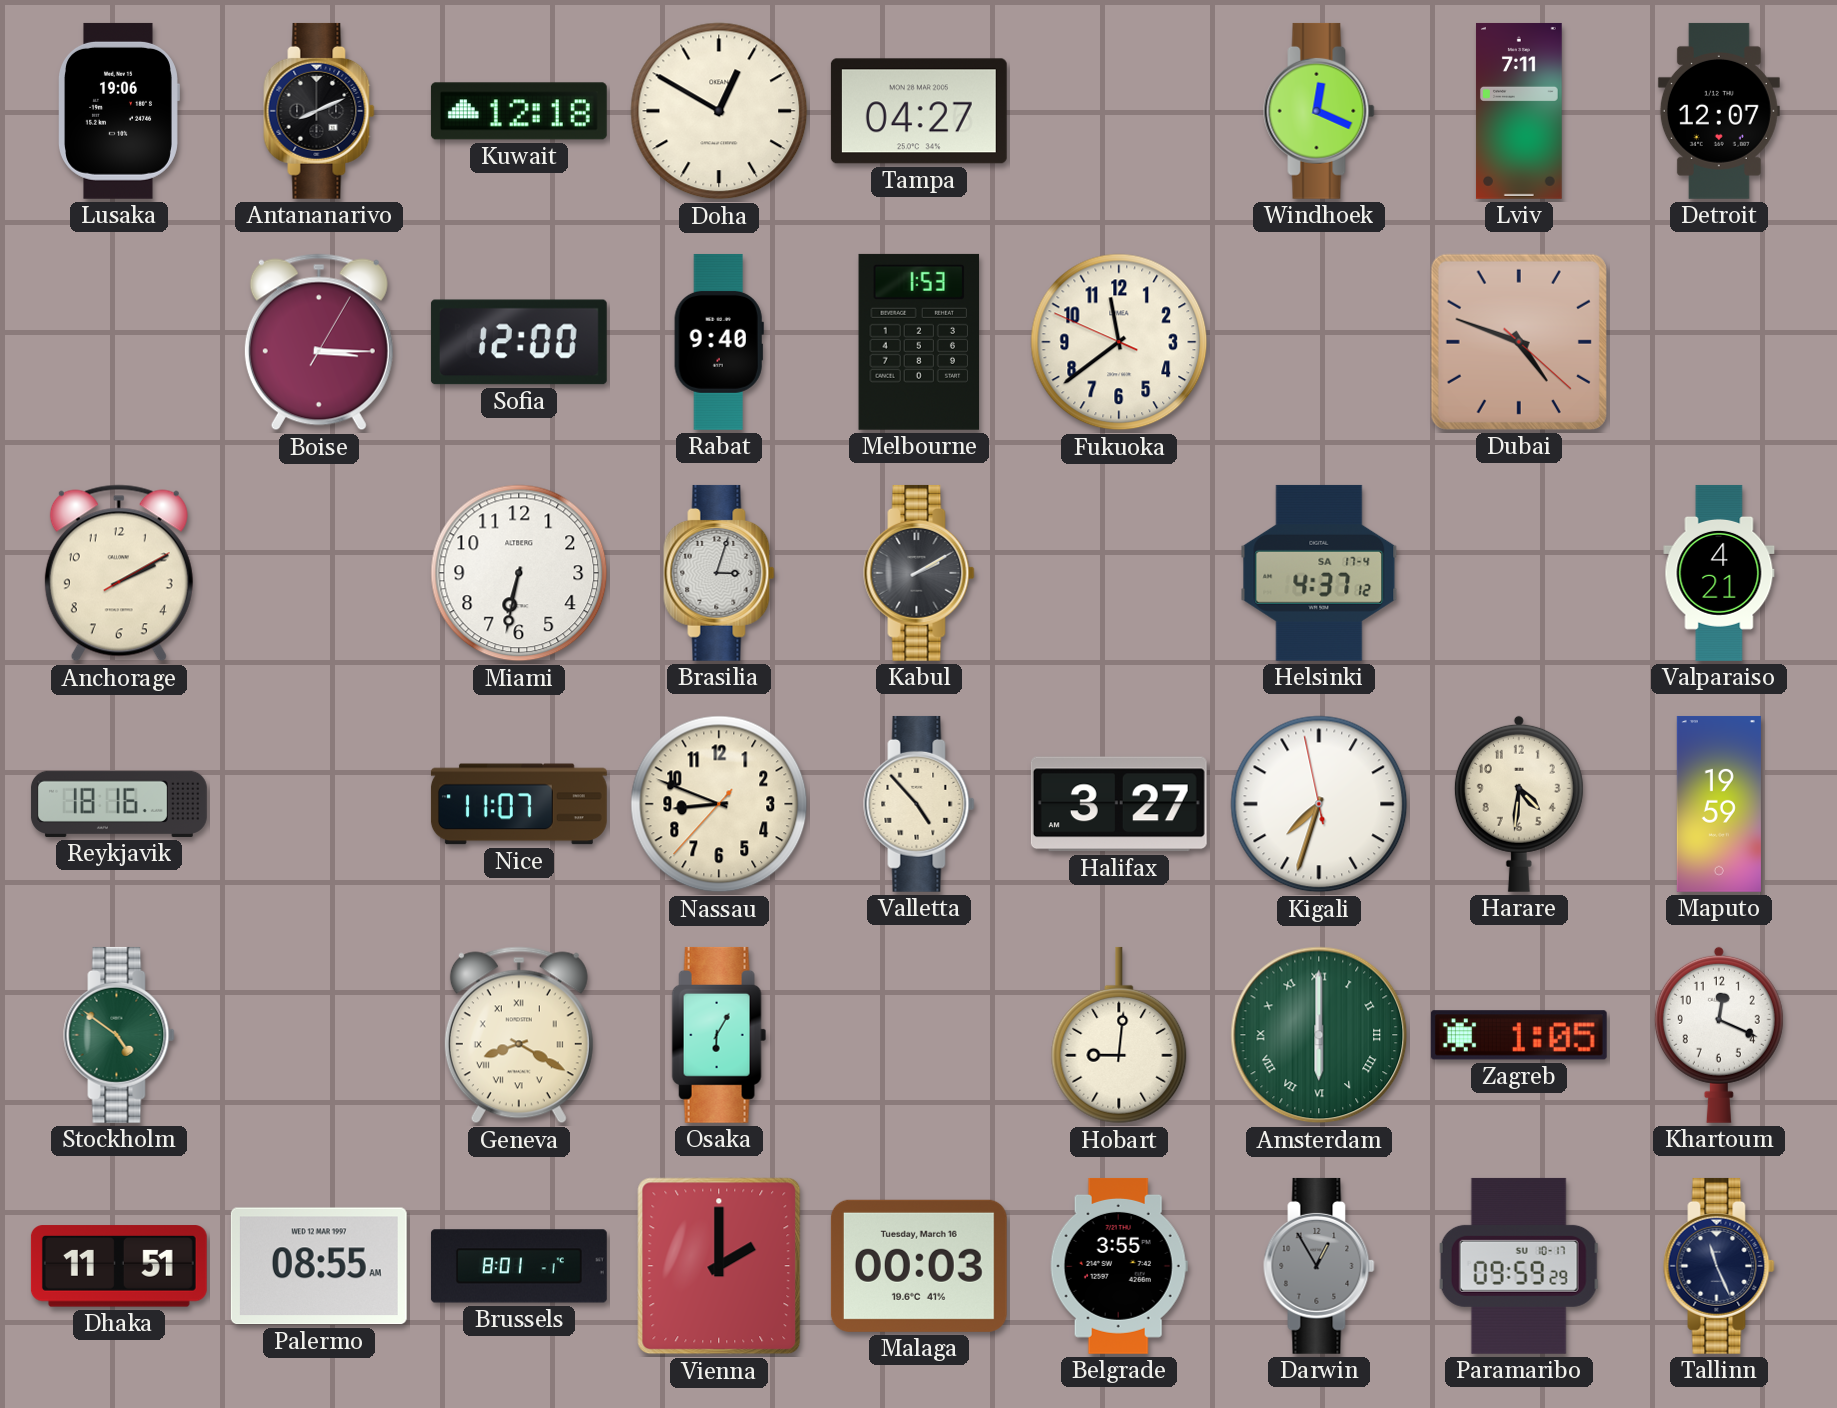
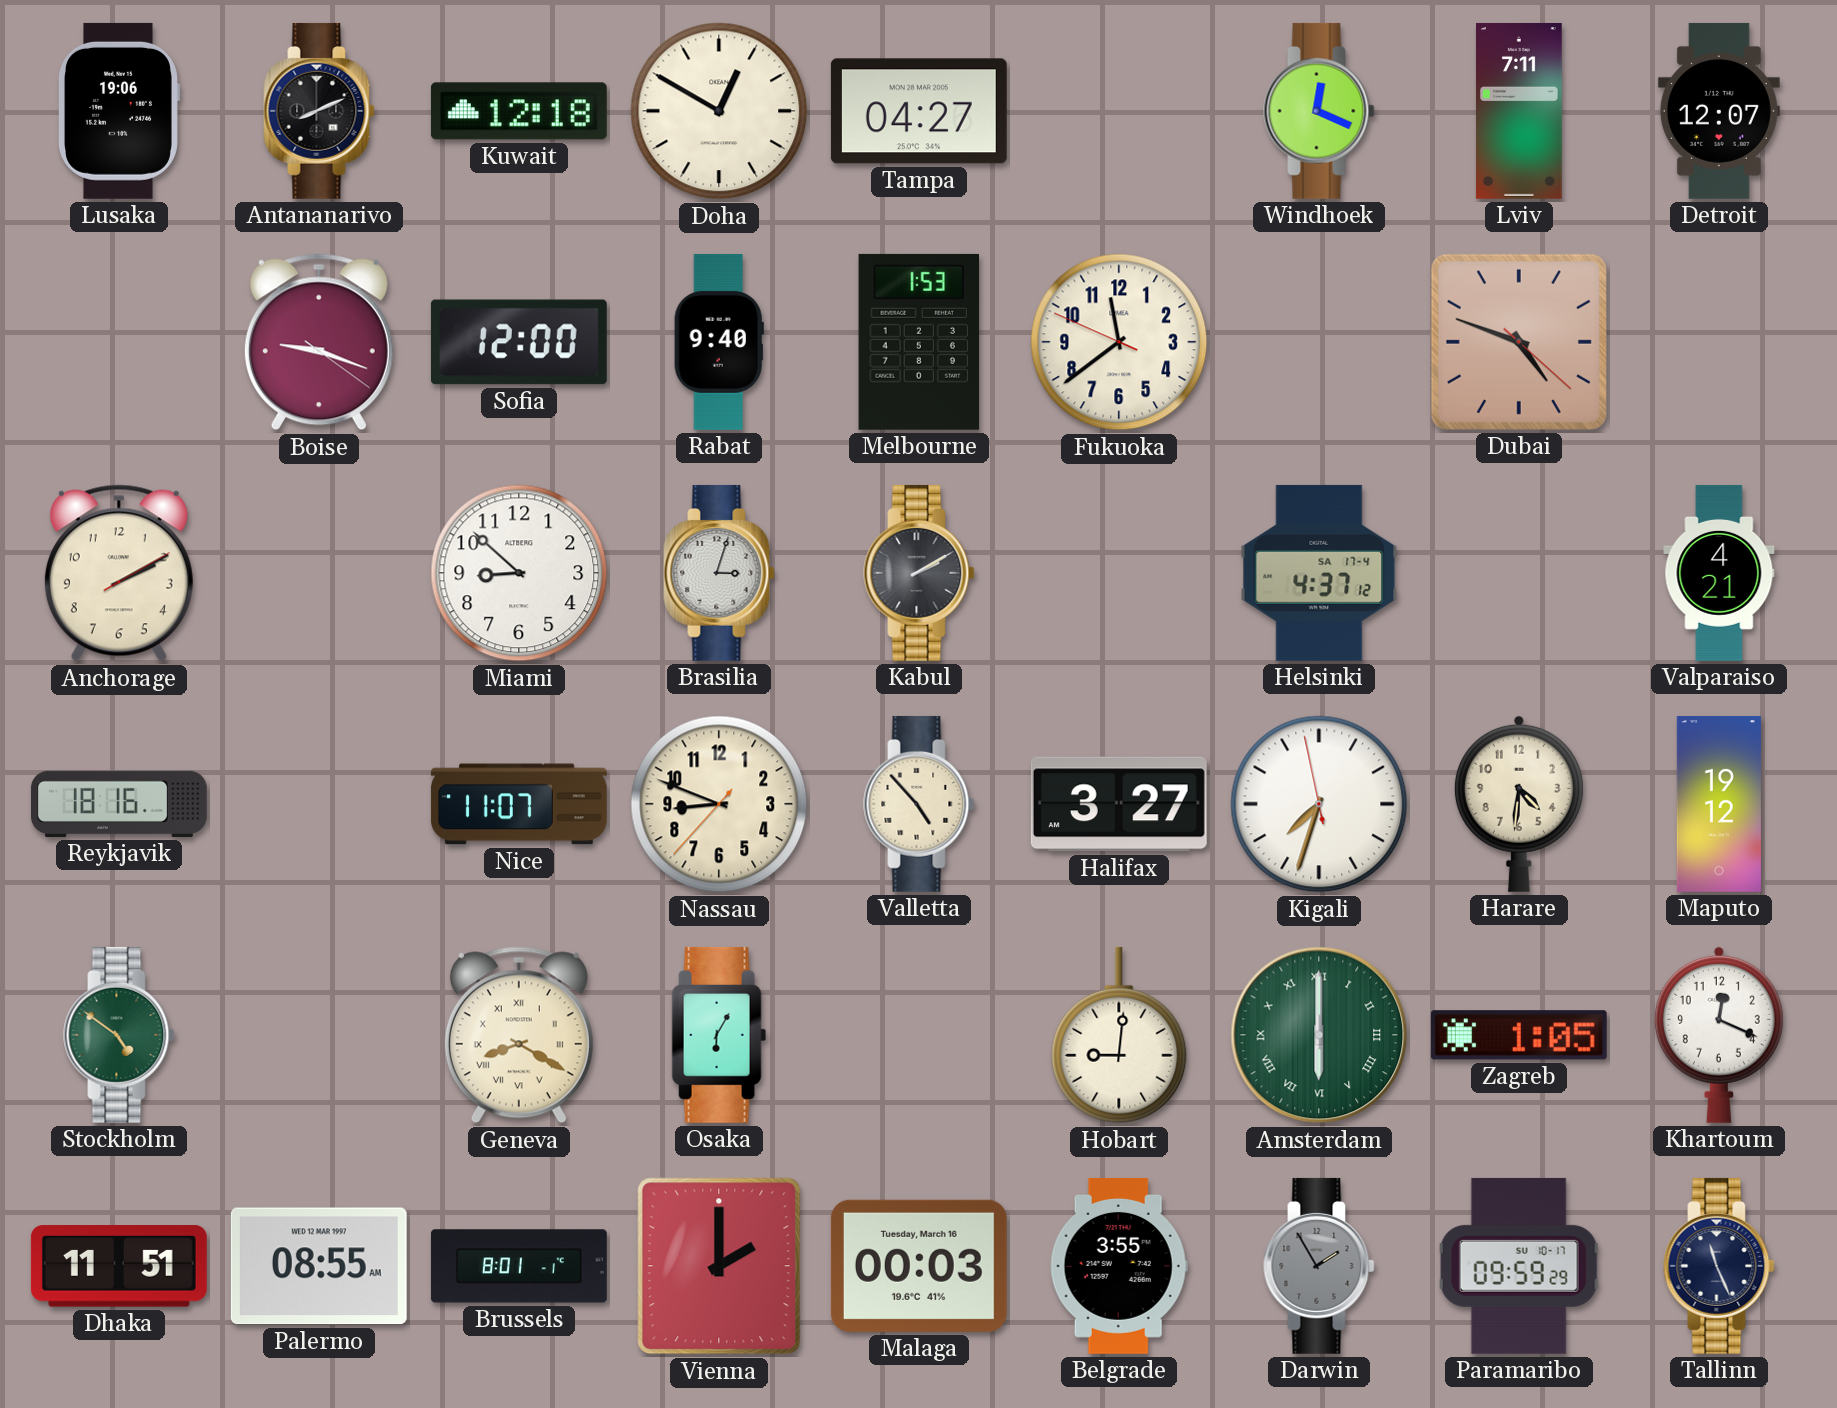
Boise: 3:15 -> 9:18
Miami: 6:32 -> 8:52
Maputo: 19:59 -> 19:12
Darwin: 12:55 -> 1:55
